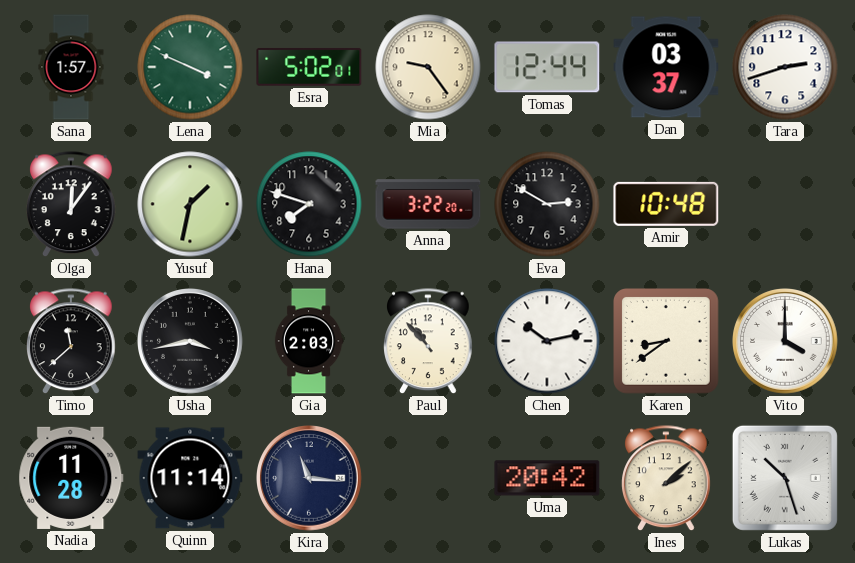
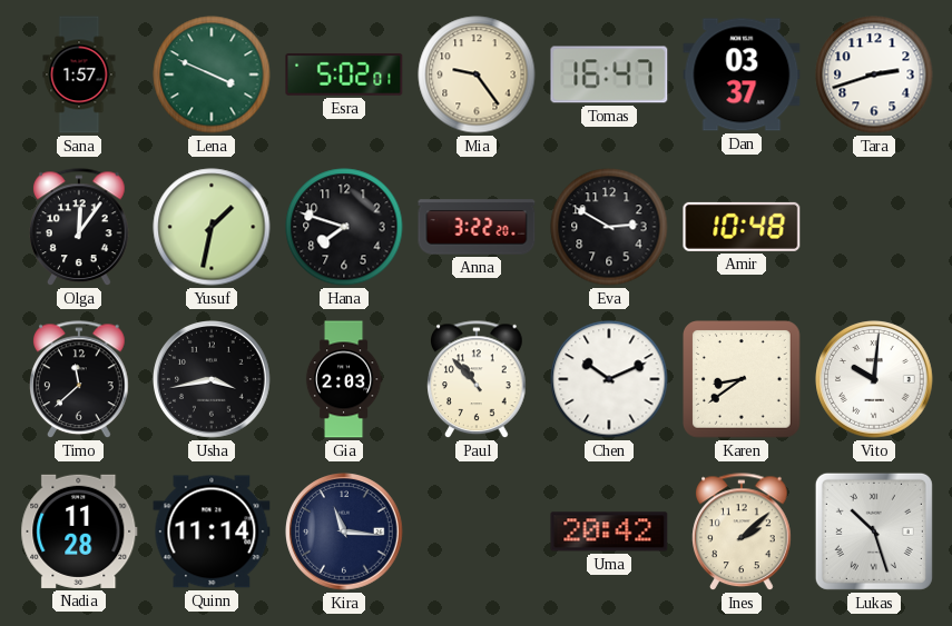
Tomas: 12:44 -> 16:47
Chen: 10:13 -> 10:11
Vito: 4:00 -> 10:01
